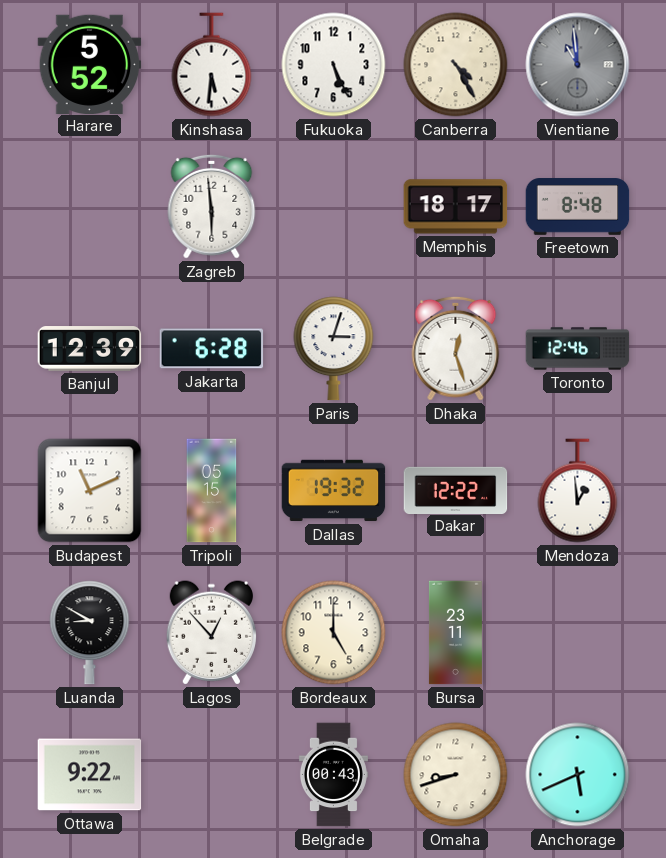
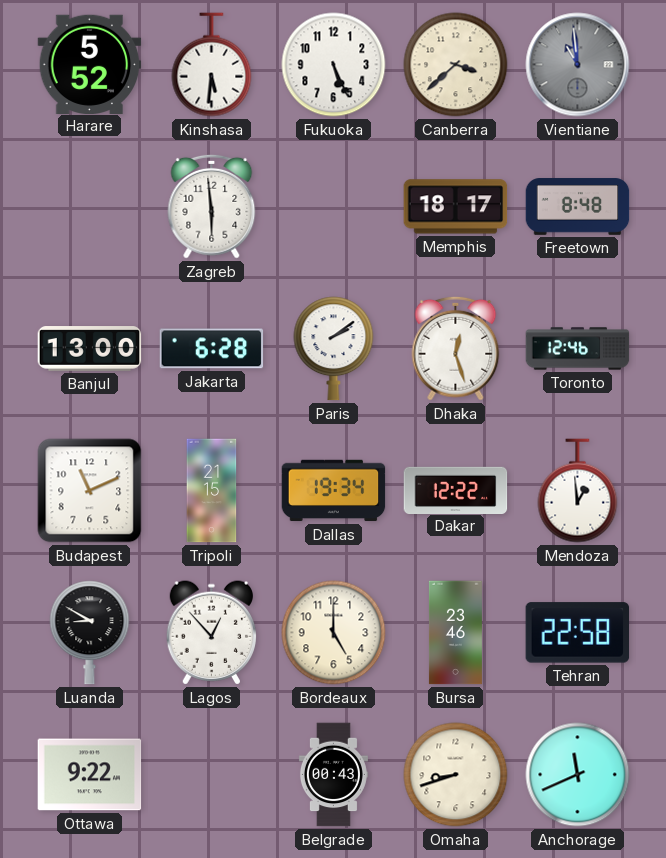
Canberra: 4:25 -> 3:38
Banjul: 12:39 -> 13:00
Paris: 3:03 -> 2:09
Tripoli: 05:15 -> 21:15
Dallas: 19:32 -> 19:34
Bursa: 23:11 -> 23:46
Tehran: none -> 22:58
Anchorage: 5:41 -> 11:41
